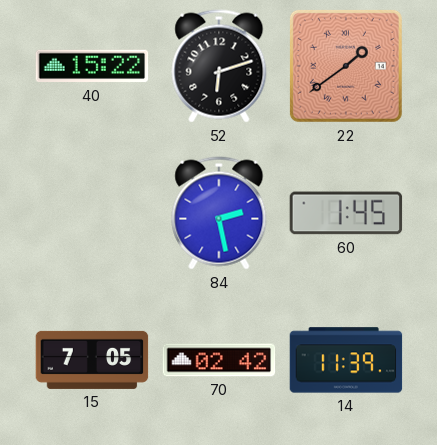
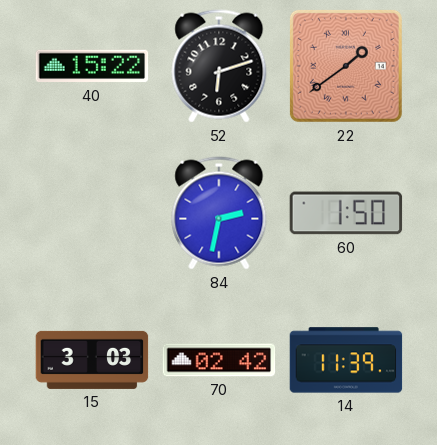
84: 2:28 -> 2:32
60: 1:45 -> 1:50
15: 7:05 -> 3:03
